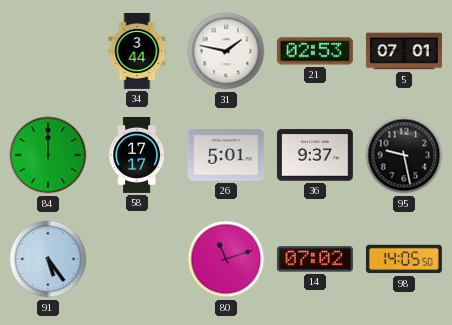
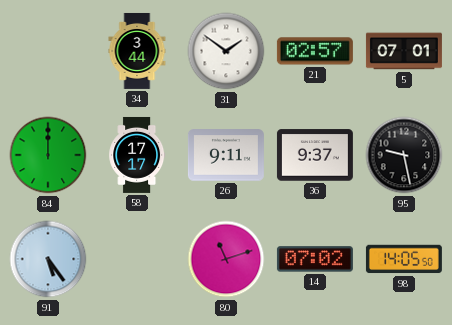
31: 1:47 -> 1:51
21: 02:53 -> 02:57
26: 5:01 -> 9:11
